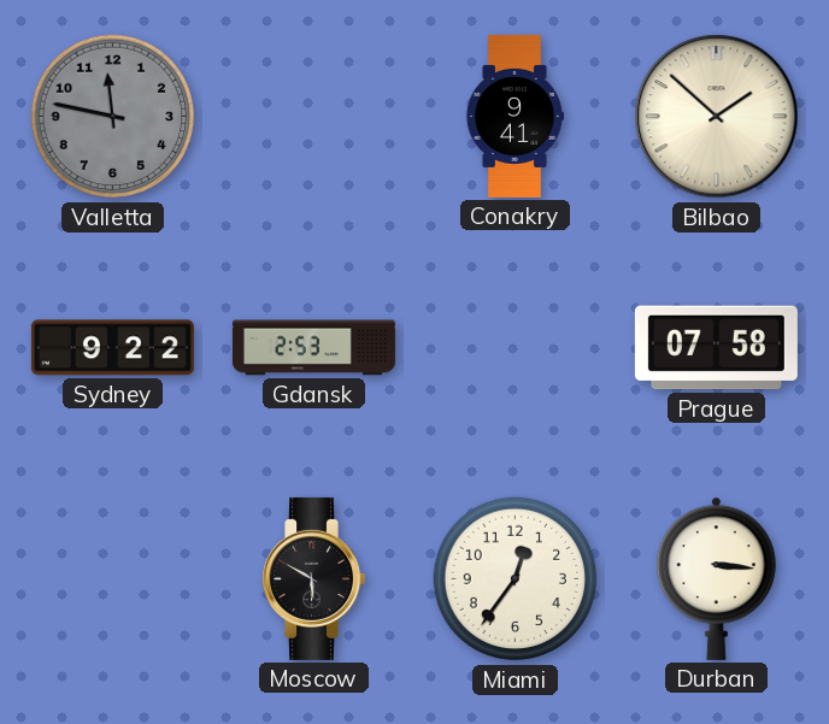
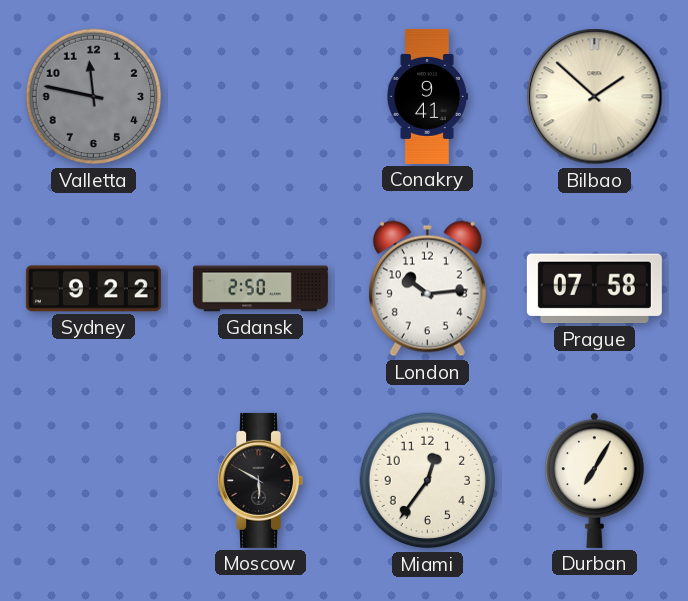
Gdansk: 2:53 -> 2:50
London: none -> 10:14
Durban: 3:16 -> 7:05
